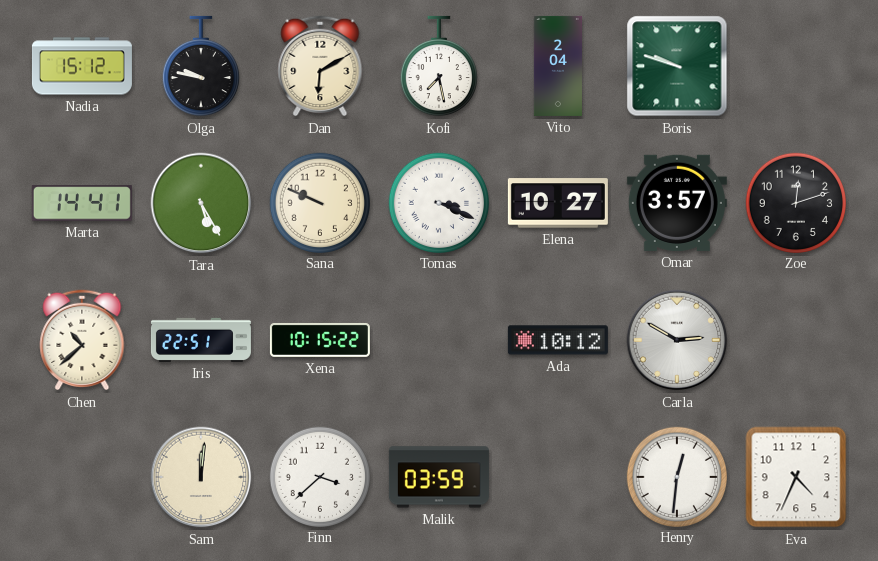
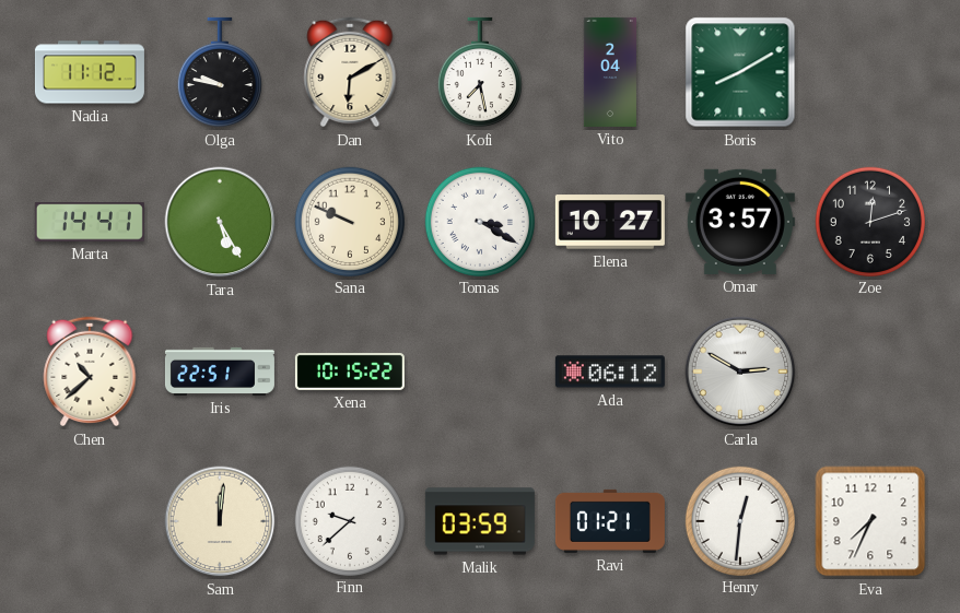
Nadia: 15:12 -> 11:12
Boris: 9:48 -> 8:10
Tomas: 3:19 -> 3:20
Ada: 10:12 -> 06:12
Finn: 3:38 -> 9:38
Ravi: none -> 01:21
Eva: 4:34 -> 7:34
